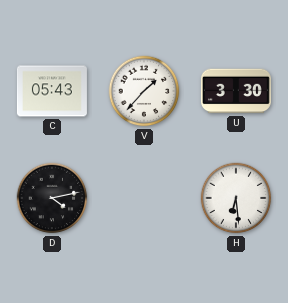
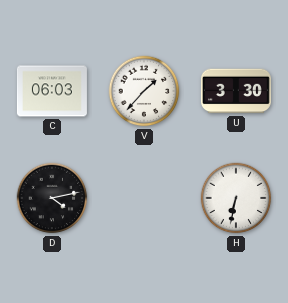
C: 05:43 -> 06:03
H: 6:29 -> 6:32
